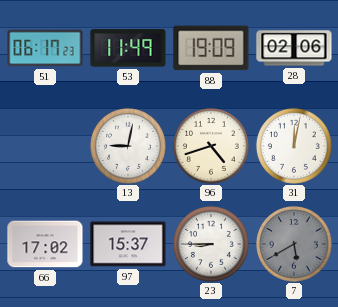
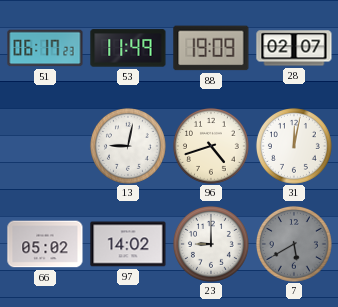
28: 02:06 -> 02:07
66: 17:02 -> 05:02
97: 15:37 -> 14:02
23: 8:45 -> 9:00
